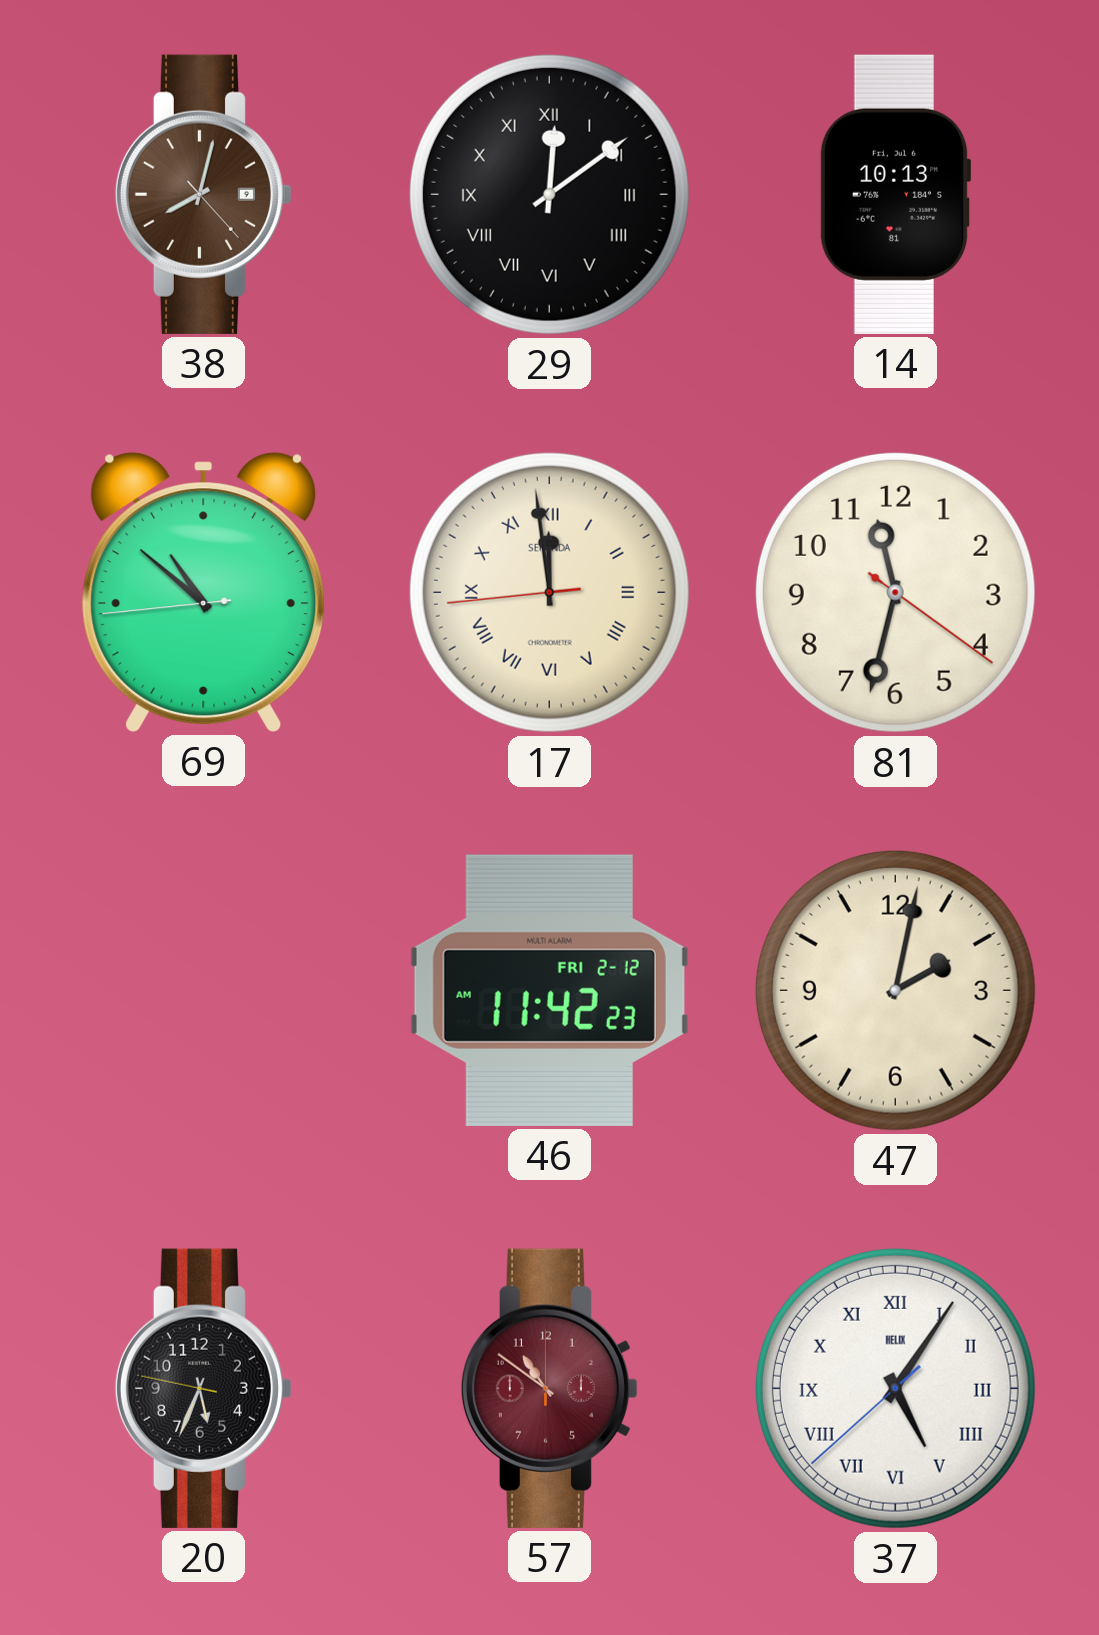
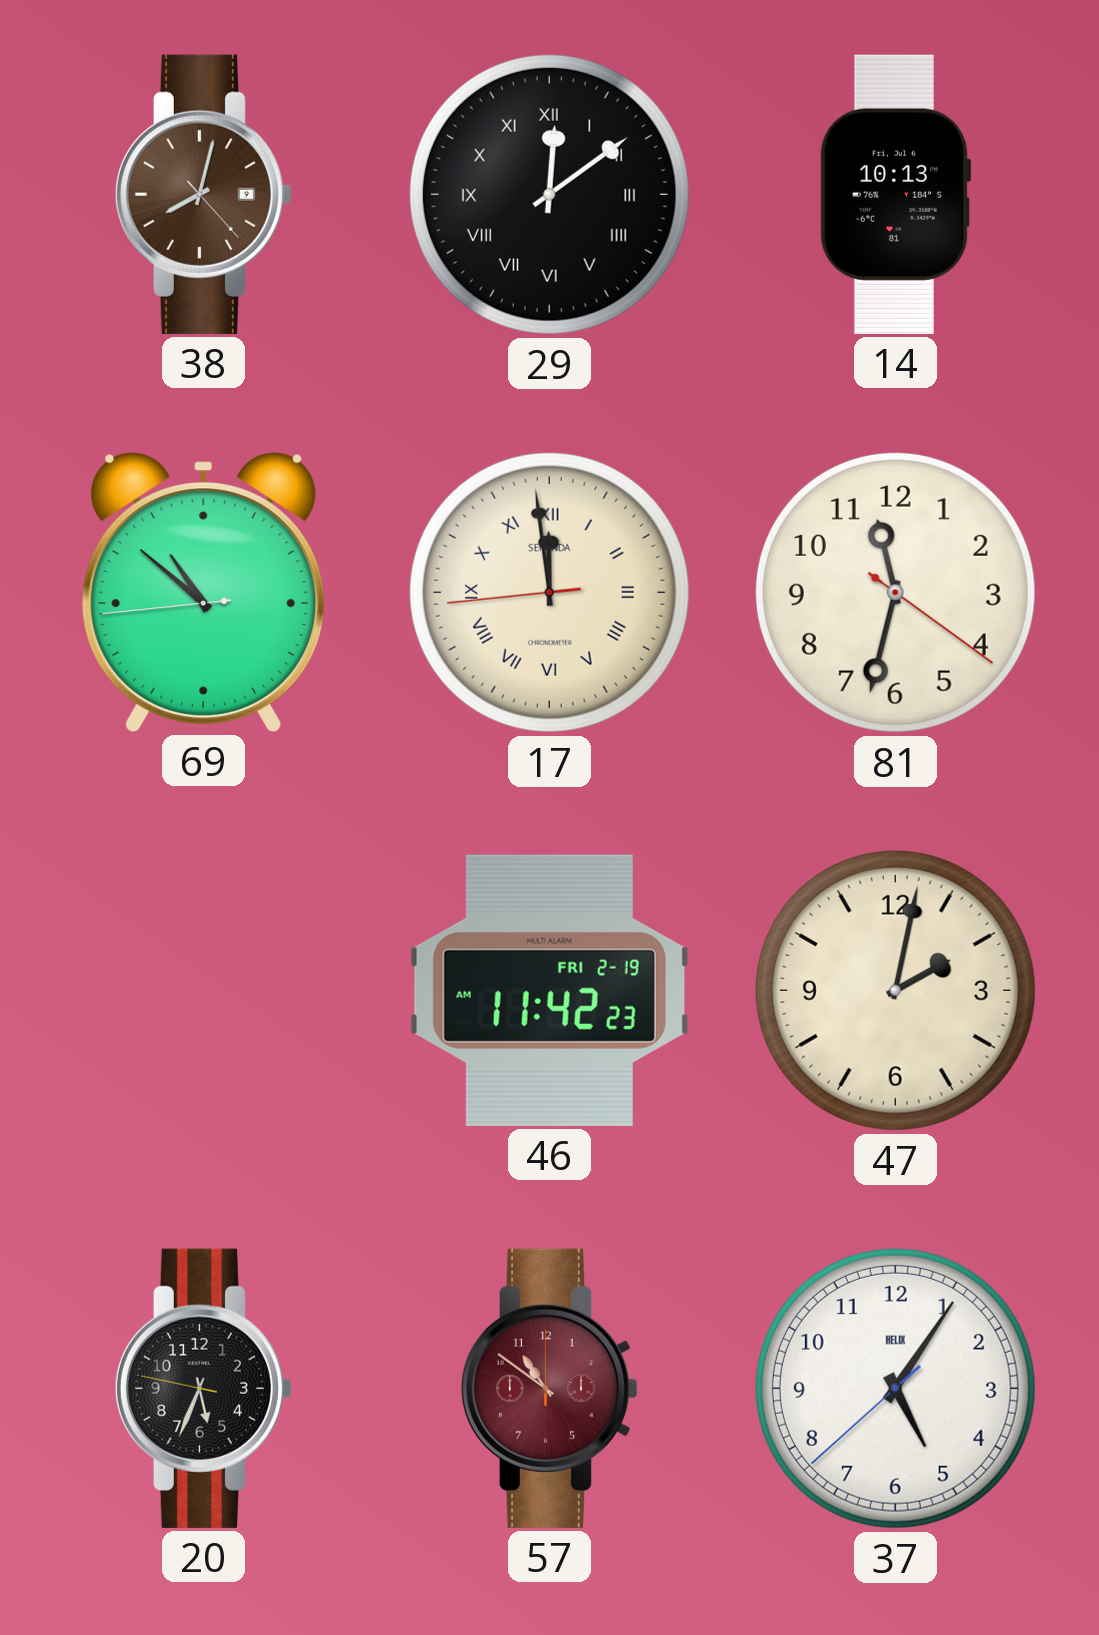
46 date: FRI 2-12 -> FRI 2-19
37 numerals: Roman -> Arabic
